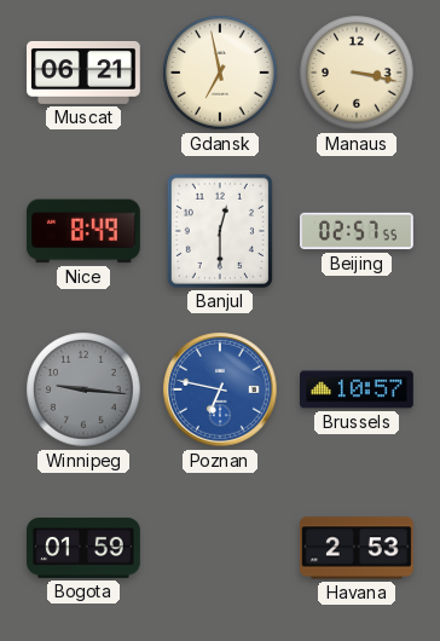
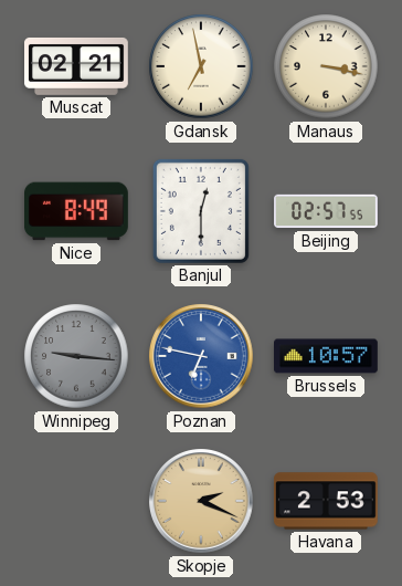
Muscat: 06:21 -> 02:21
Bogota: 01:59 -> none
Skopje: none -> 2:19
